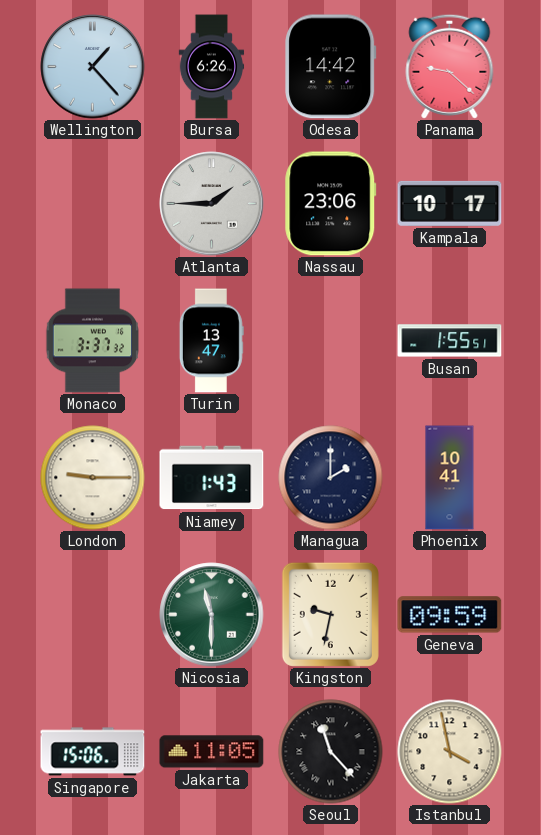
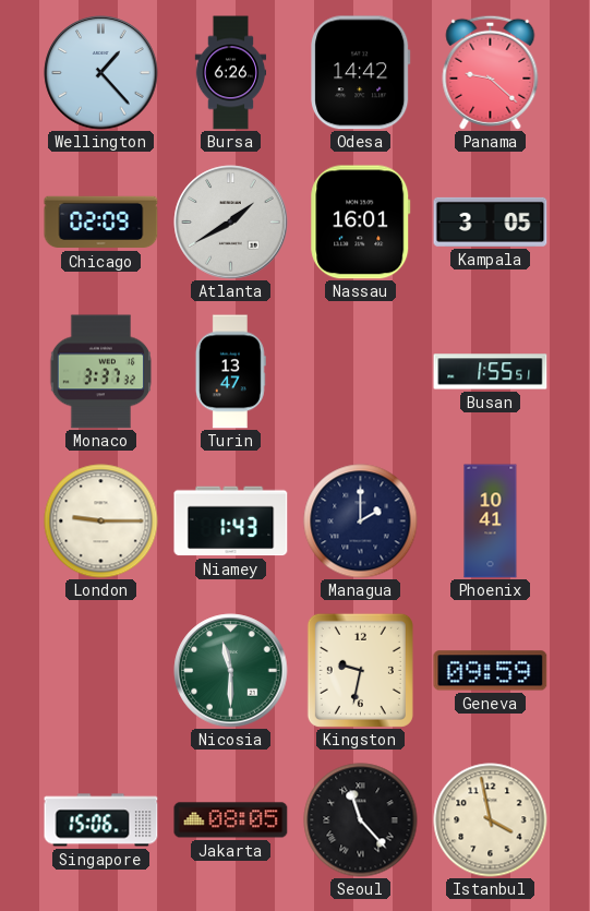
Chicago: none -> 02:09
Atlanta: 1:45 -> 1:40
Nassau: 23:06 -> 16:01
Kampala: 10:17 -> 3:05
Jakarta: 11:05 -> 08:05
